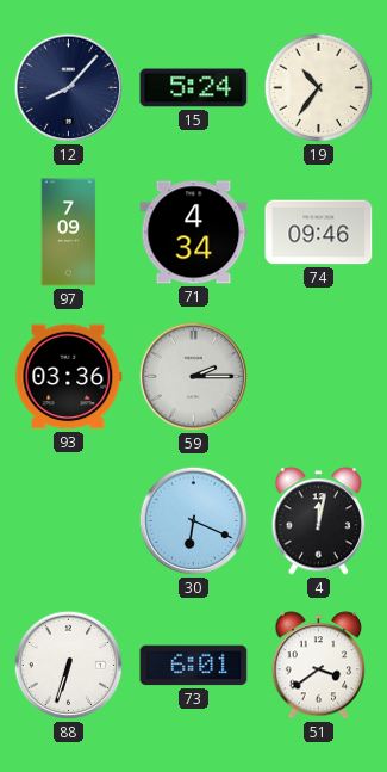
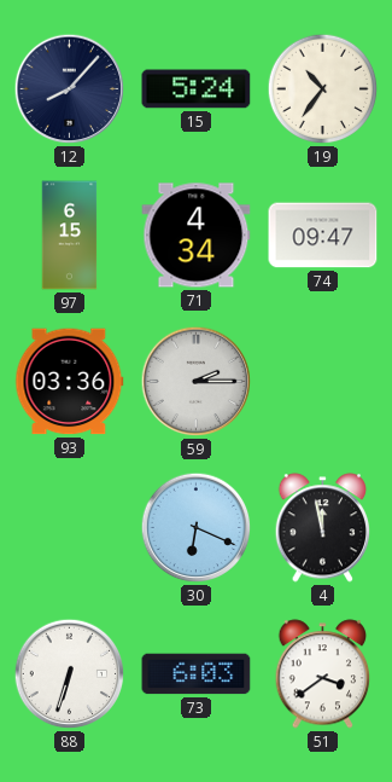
97: 7:09 -> 6:15
74: 09:46 -> 09:47
4: 12:02 -> 11:58
73: 6:01 -> 6:03
